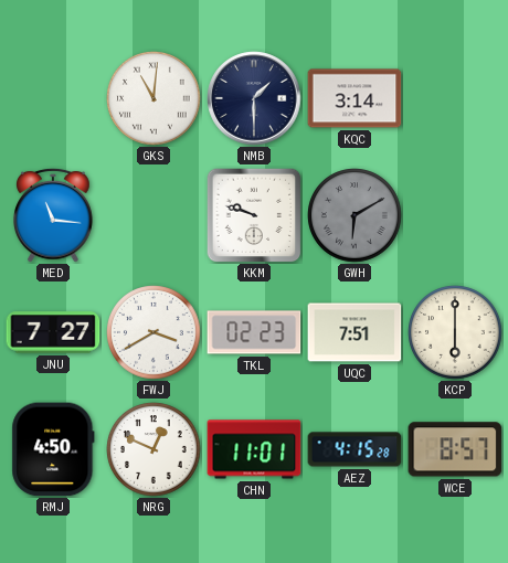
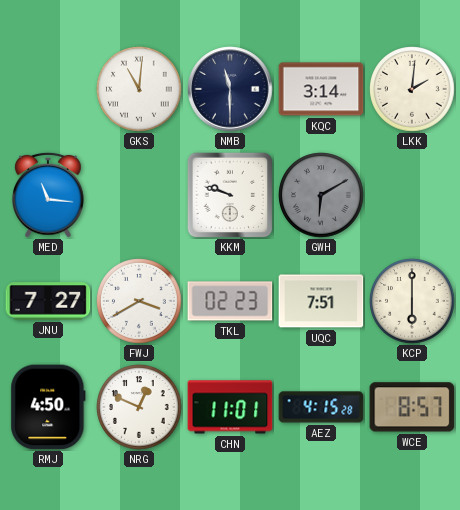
NMB: 1:30 -> 11:30
LKK: none -> 2:01
